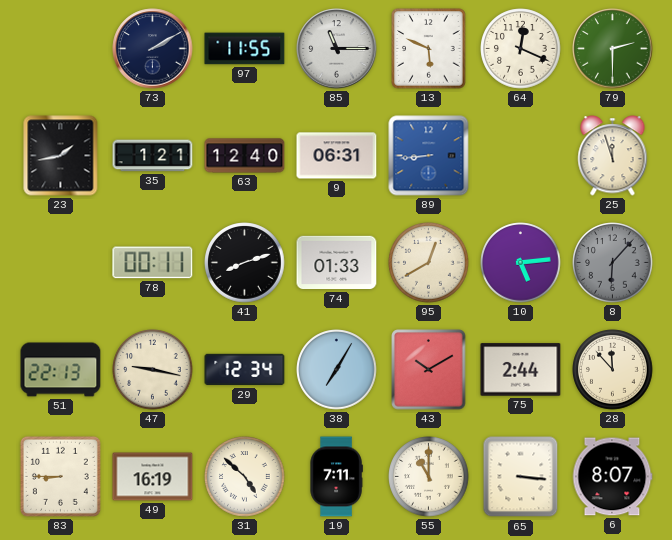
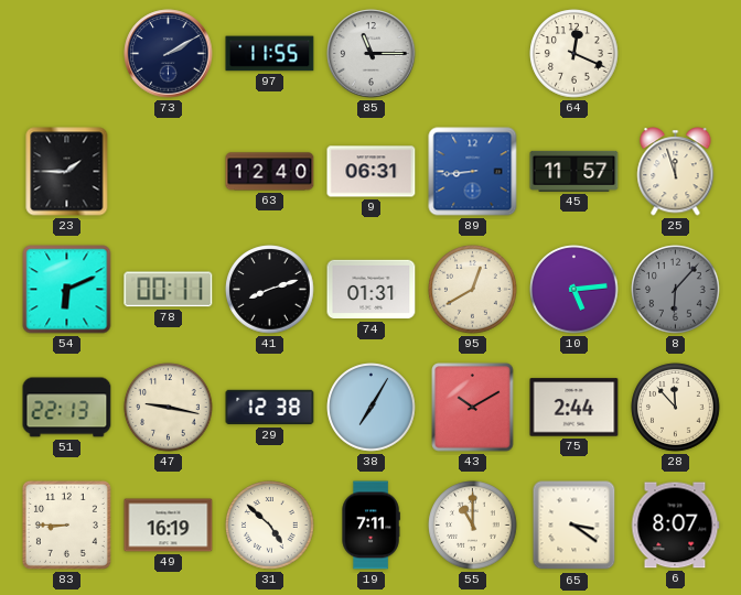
13: 5:49 -> none
79: 2:30 -> none
23: 1:43 -> 1:45
35: 1:21 -> none
45: none -> 11:57
54: none -> 6:11
74: 01:33 -> 01:31
29: 12:34 -> 12:38
65: 3:16 -> 3:21
